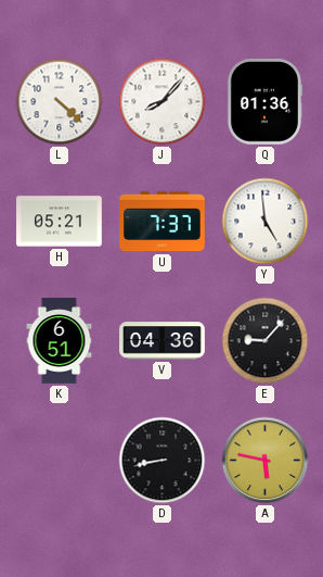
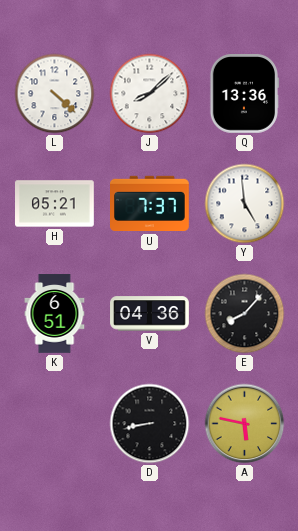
J: 8:07 -> 8:08
Q: 01:36 -> 13:36
E: 9:07 -> 8:07
